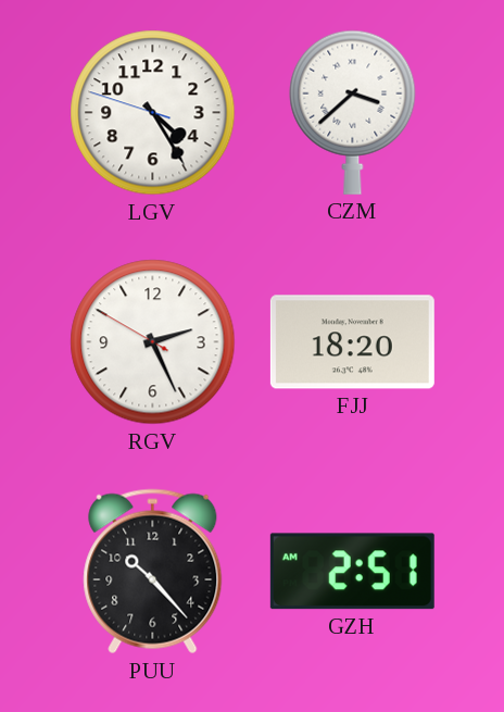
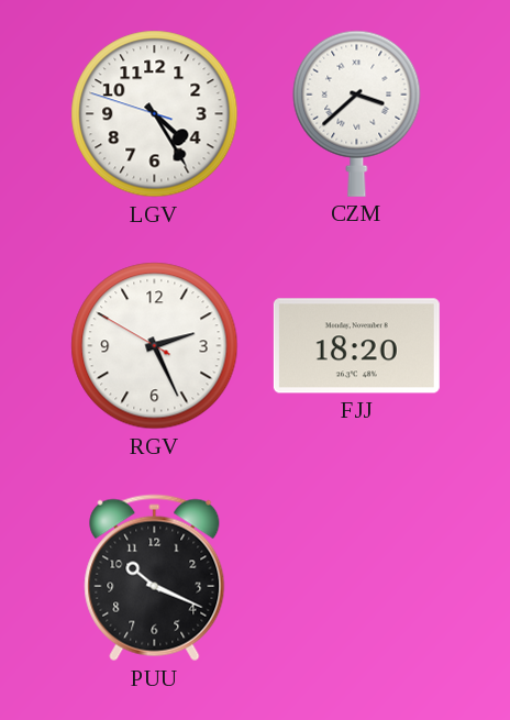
PUU: 10:23 -> 10:19
GZH: 2:51 -> none
